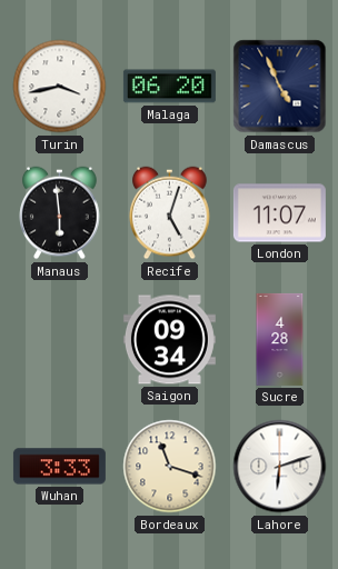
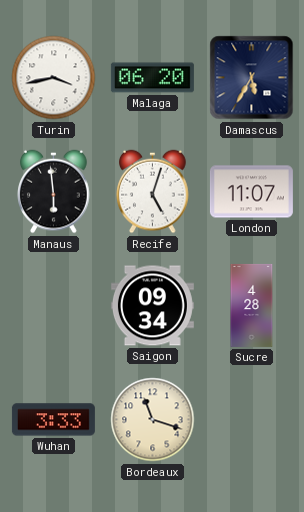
Damascus: 4:56 -> 5:35
Lahore: 6:12 -> none
